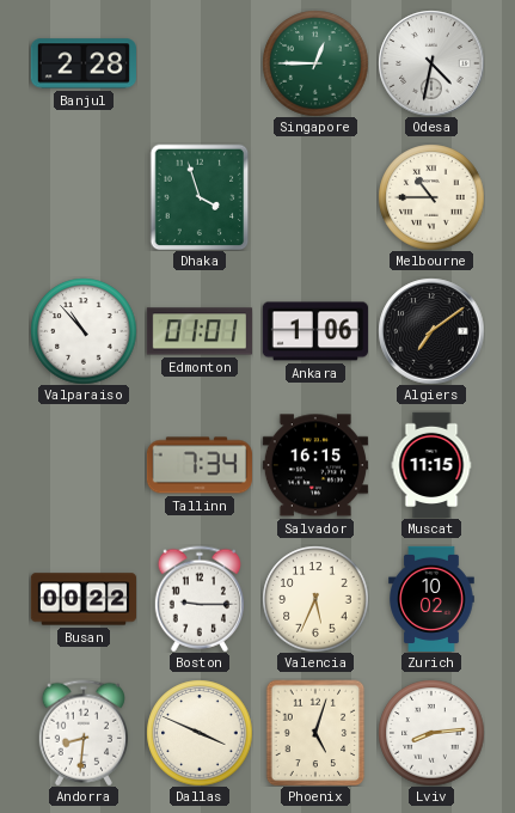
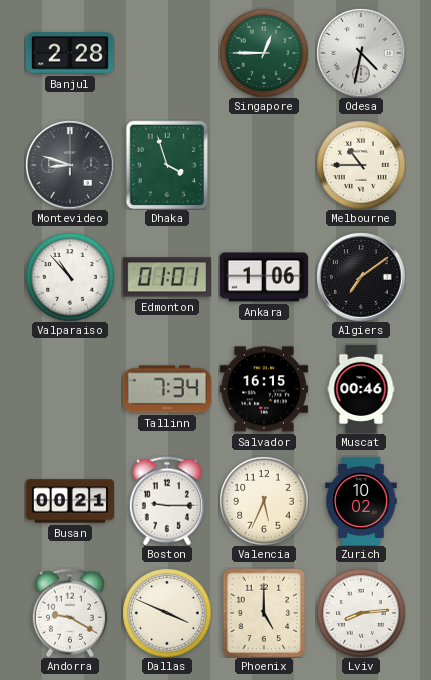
Montevideo: none -> 8:48
Muscat: 11:15 -> 00:46
Busan: 00:22 -> 00:21
Andorra: 8:31 -> 9:20
Phoenix: 5:03 -> 5:00
